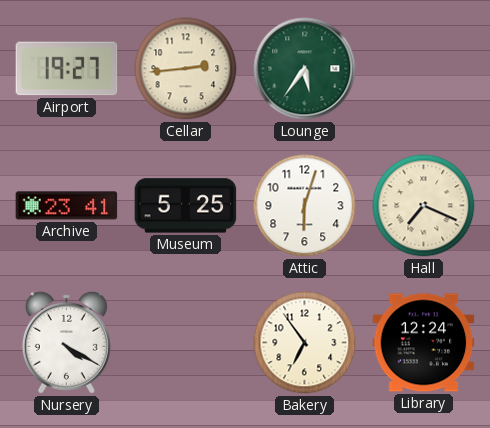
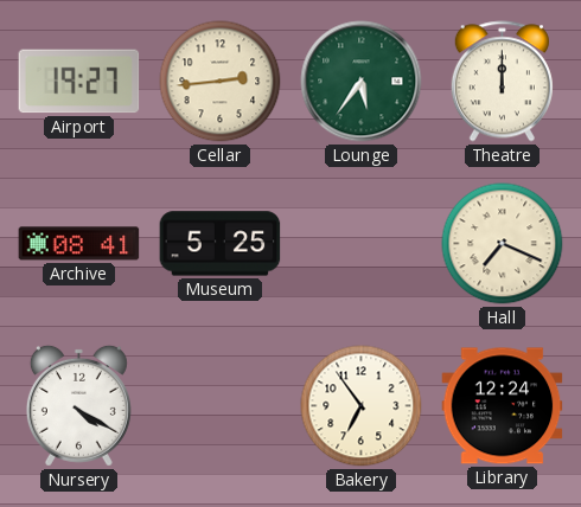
Theatre: none -> 12:00
Archive: 23:41 -> 08:41
Attic: 6:03 -> none
